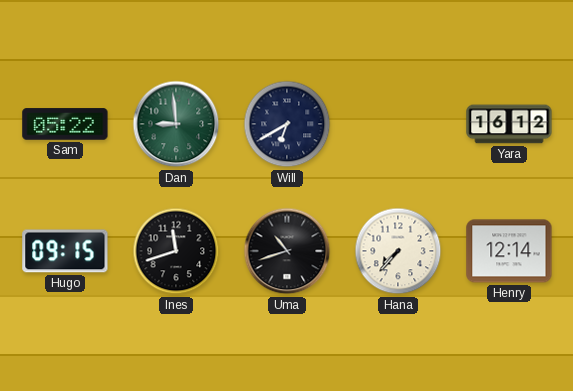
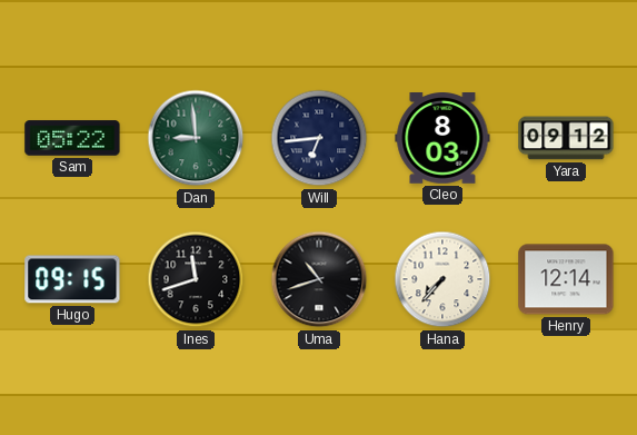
Will: 6:40 -> 6:44
Cleo: none -> 8:03
Yara: 16:12 -> 09:12
